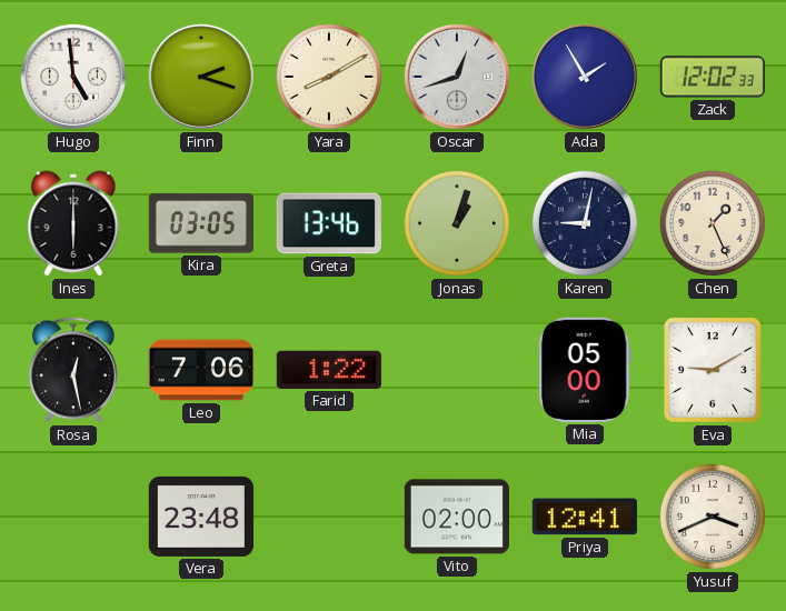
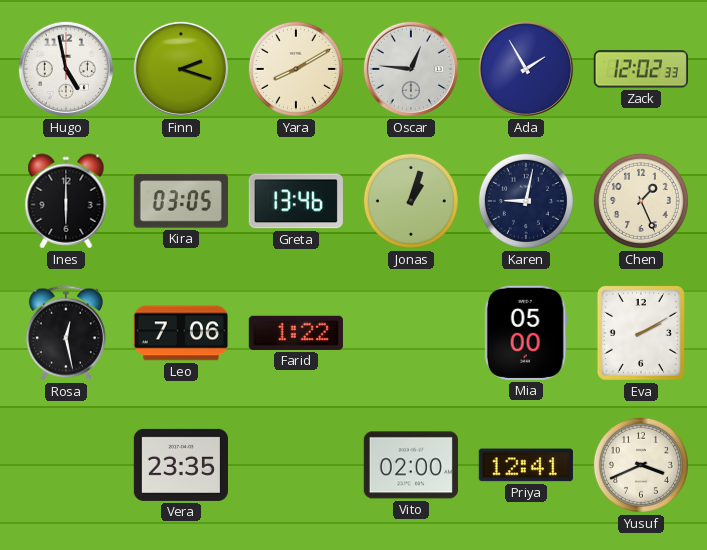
Hugo: 4:59 -> 4:58
Oscar: 12:42 -> 12:46
Eva: 9:10 -> 2:10
Vera: 23:48 -> 23:35
